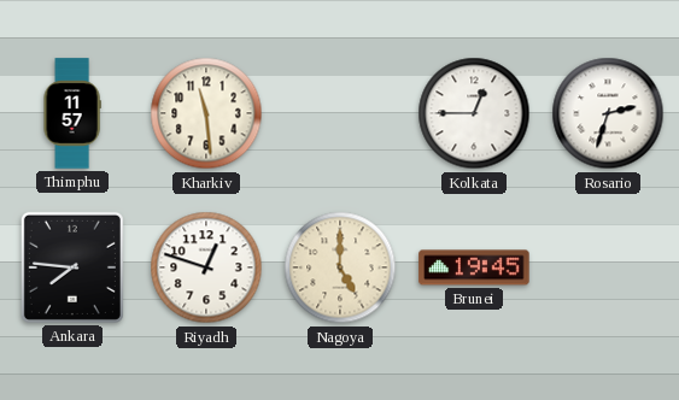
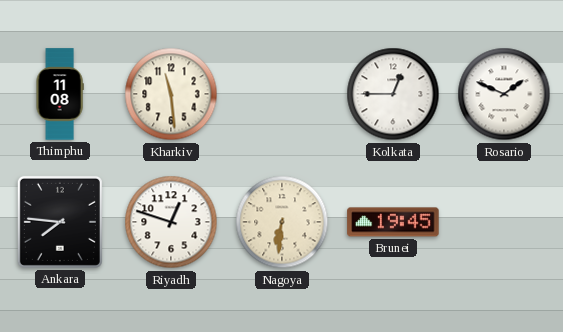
Thimphu: 11:57 -> 11:08
Rosario: 2:33 -> 1:49
Nagoya: 5:00 -> 6:31
